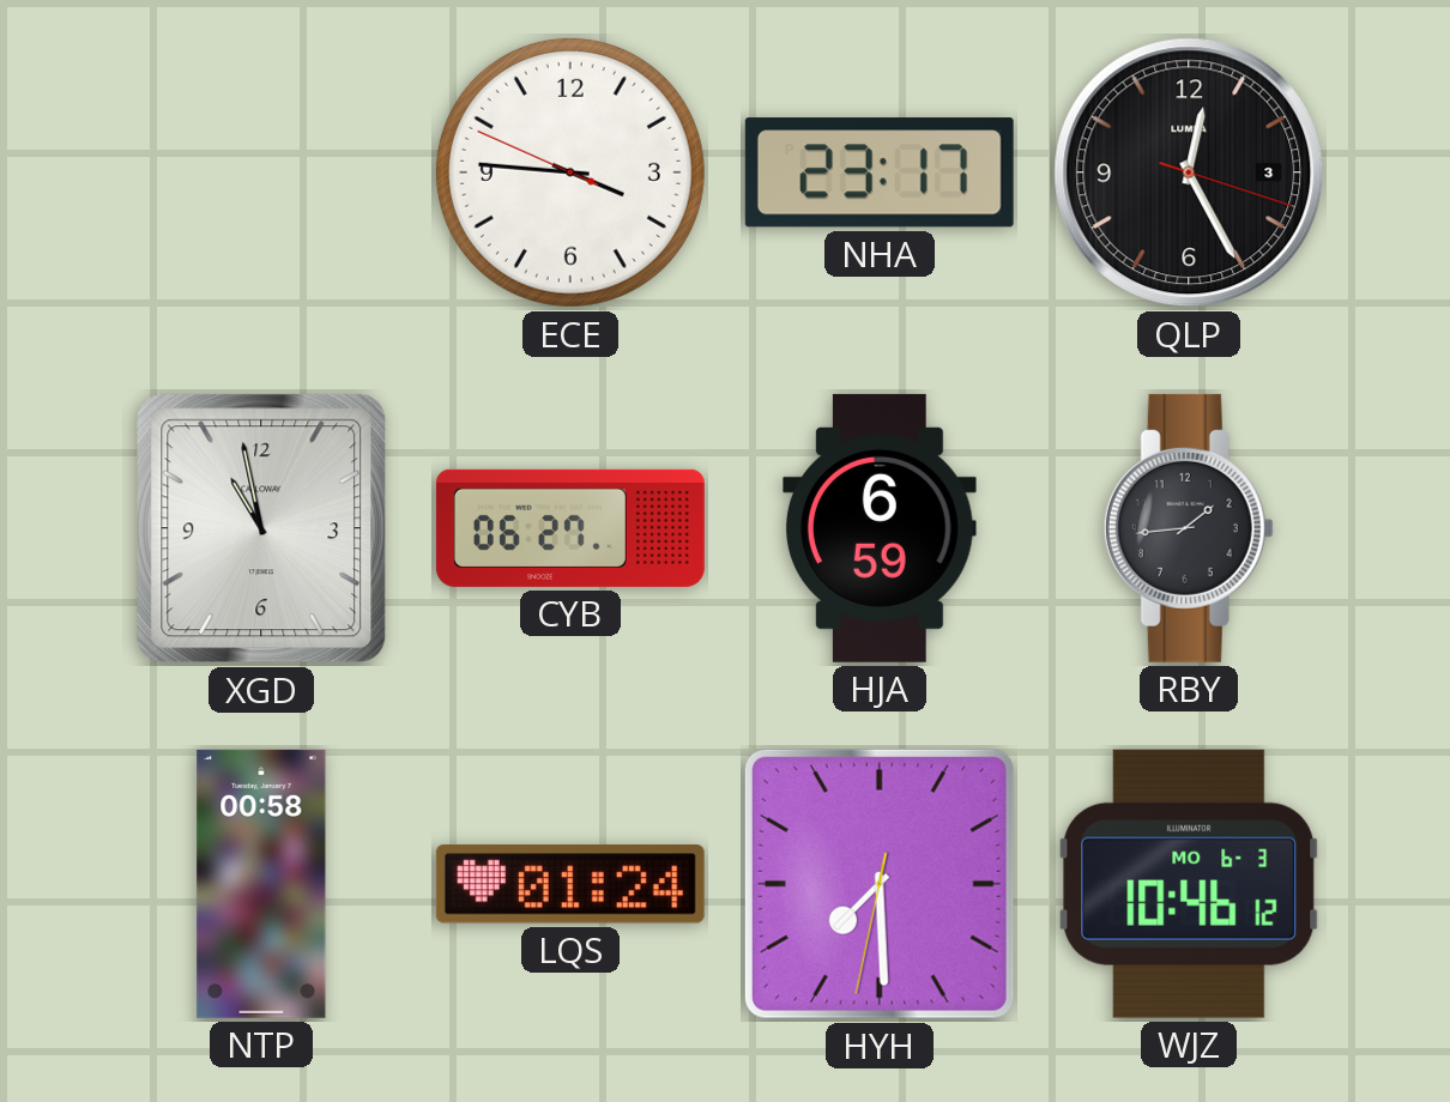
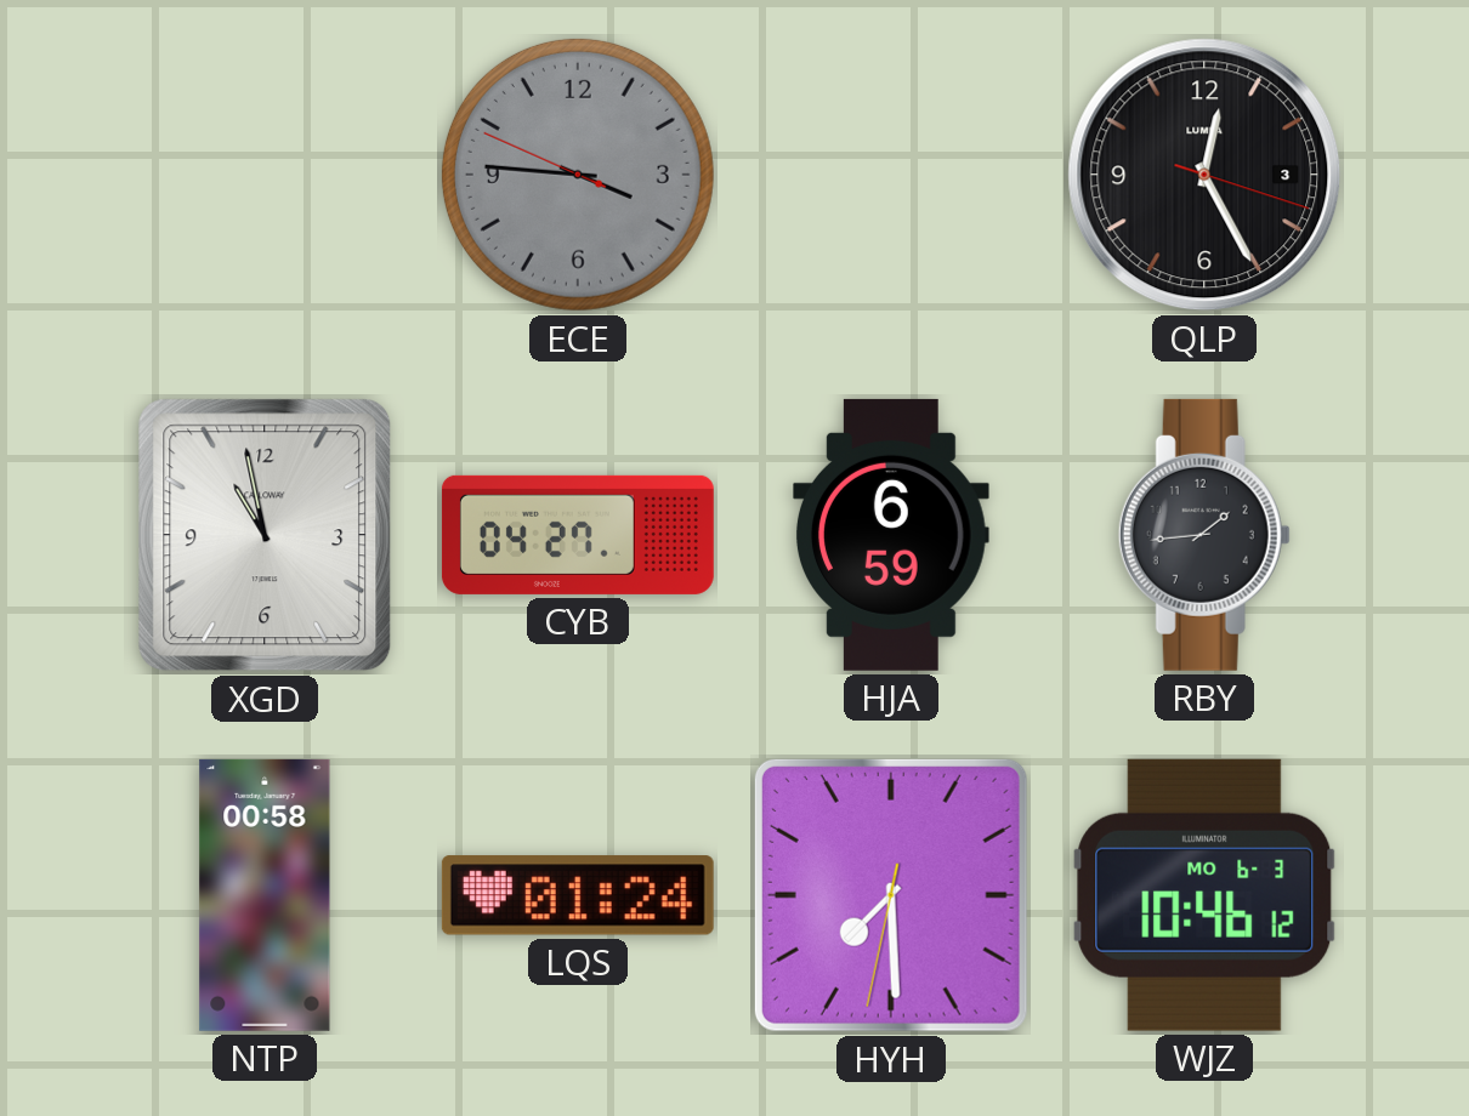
ECE dial: white -> grey
NHA: 23:17 -> none
CYB: 06:27 -> 04:27
